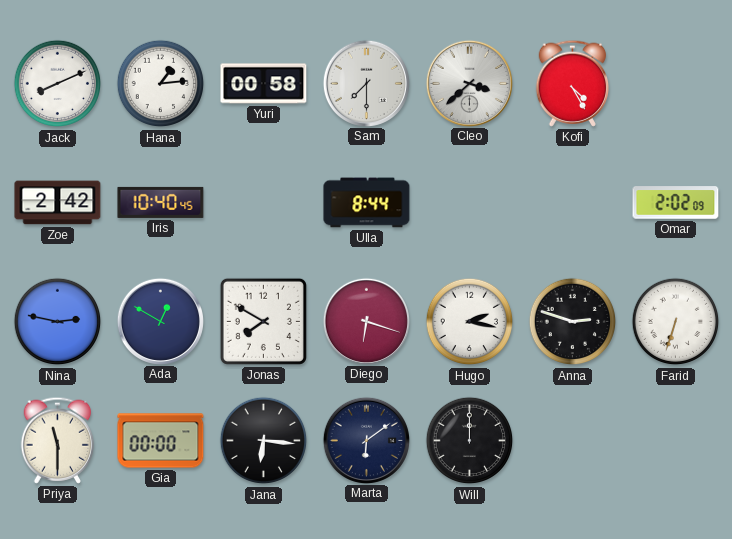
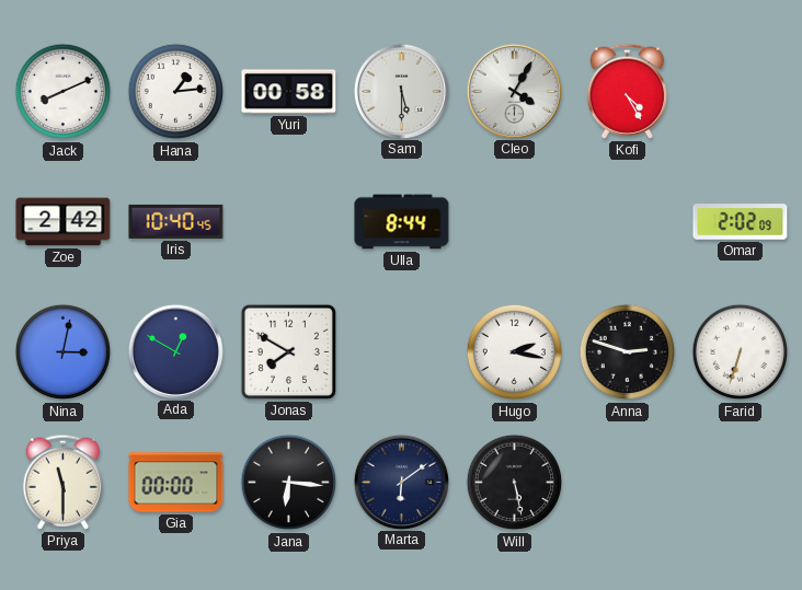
Sam: 7:30 -> 5:30
Cleo: 3:38 -> 4:05
Nina: 2:47 -> 3:02
Diego: 6:18 -> none
Will: 12:00 -> 5:28
